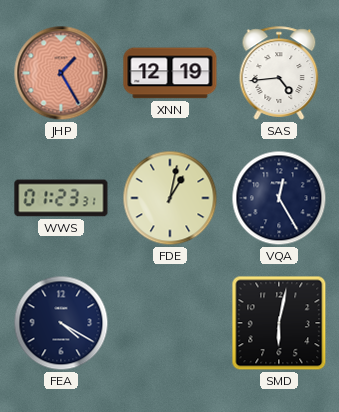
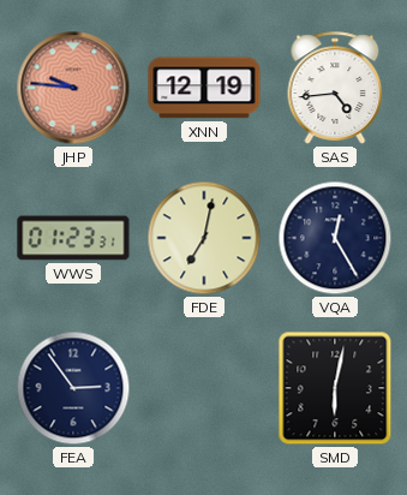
JHP: 1:25 -> 9:46
FDE: 1:02 -> 7:02
FEA: 4:20 -> 2:54
